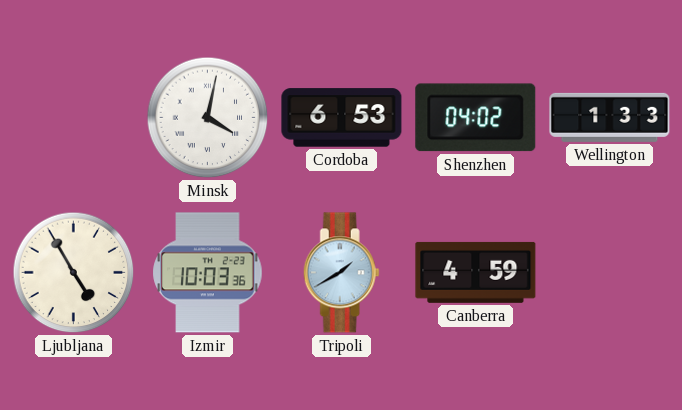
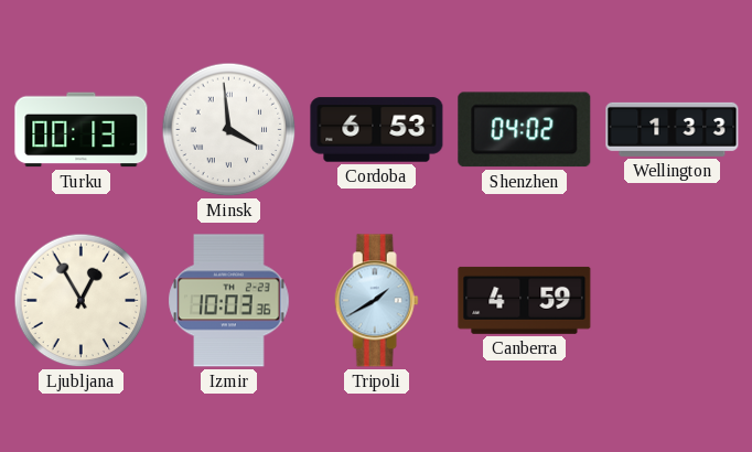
Turku: none -> 00:13
Minsk: 4:02 -> 3:59
Ljubljana: 4:55 -> 12:55
